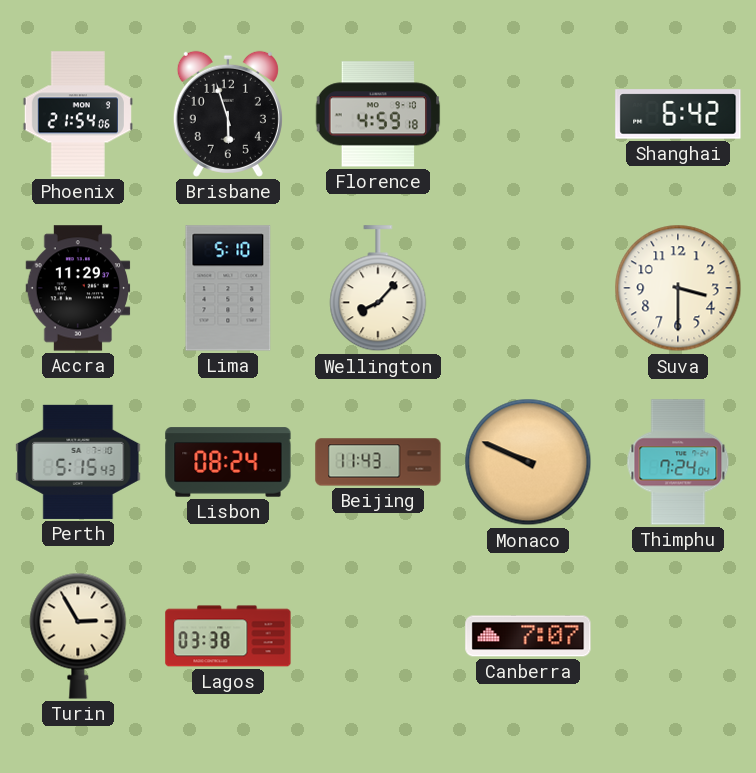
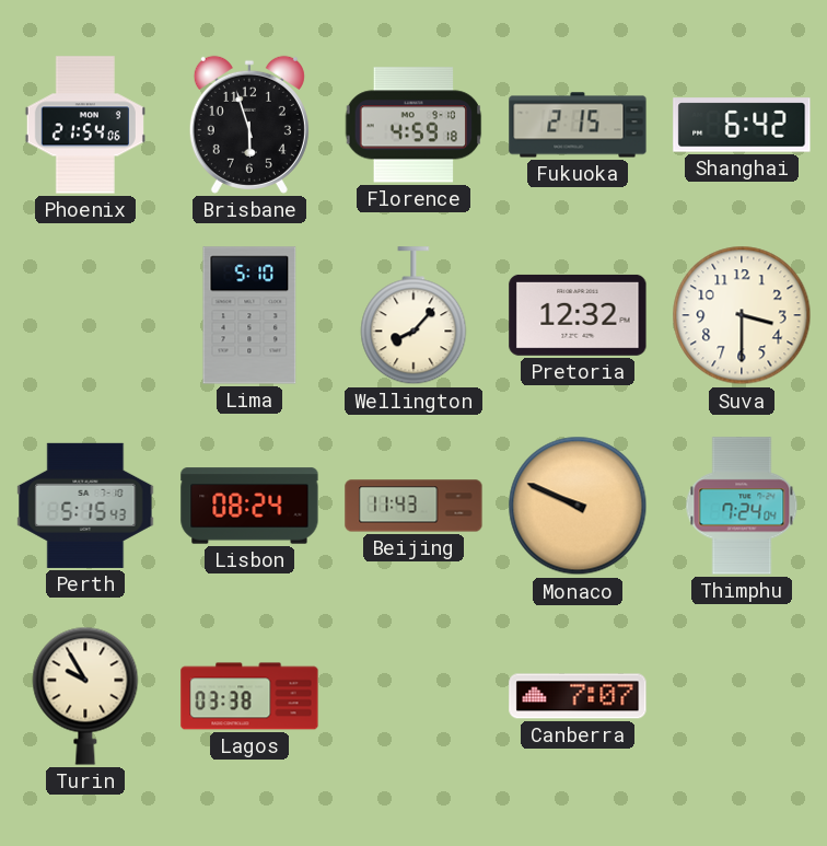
Fukuoka: none -> 2:15
Accra: 11:29 -> none
Pretoria: none -> 12:32
Turin: 2:55 -> 9:55
